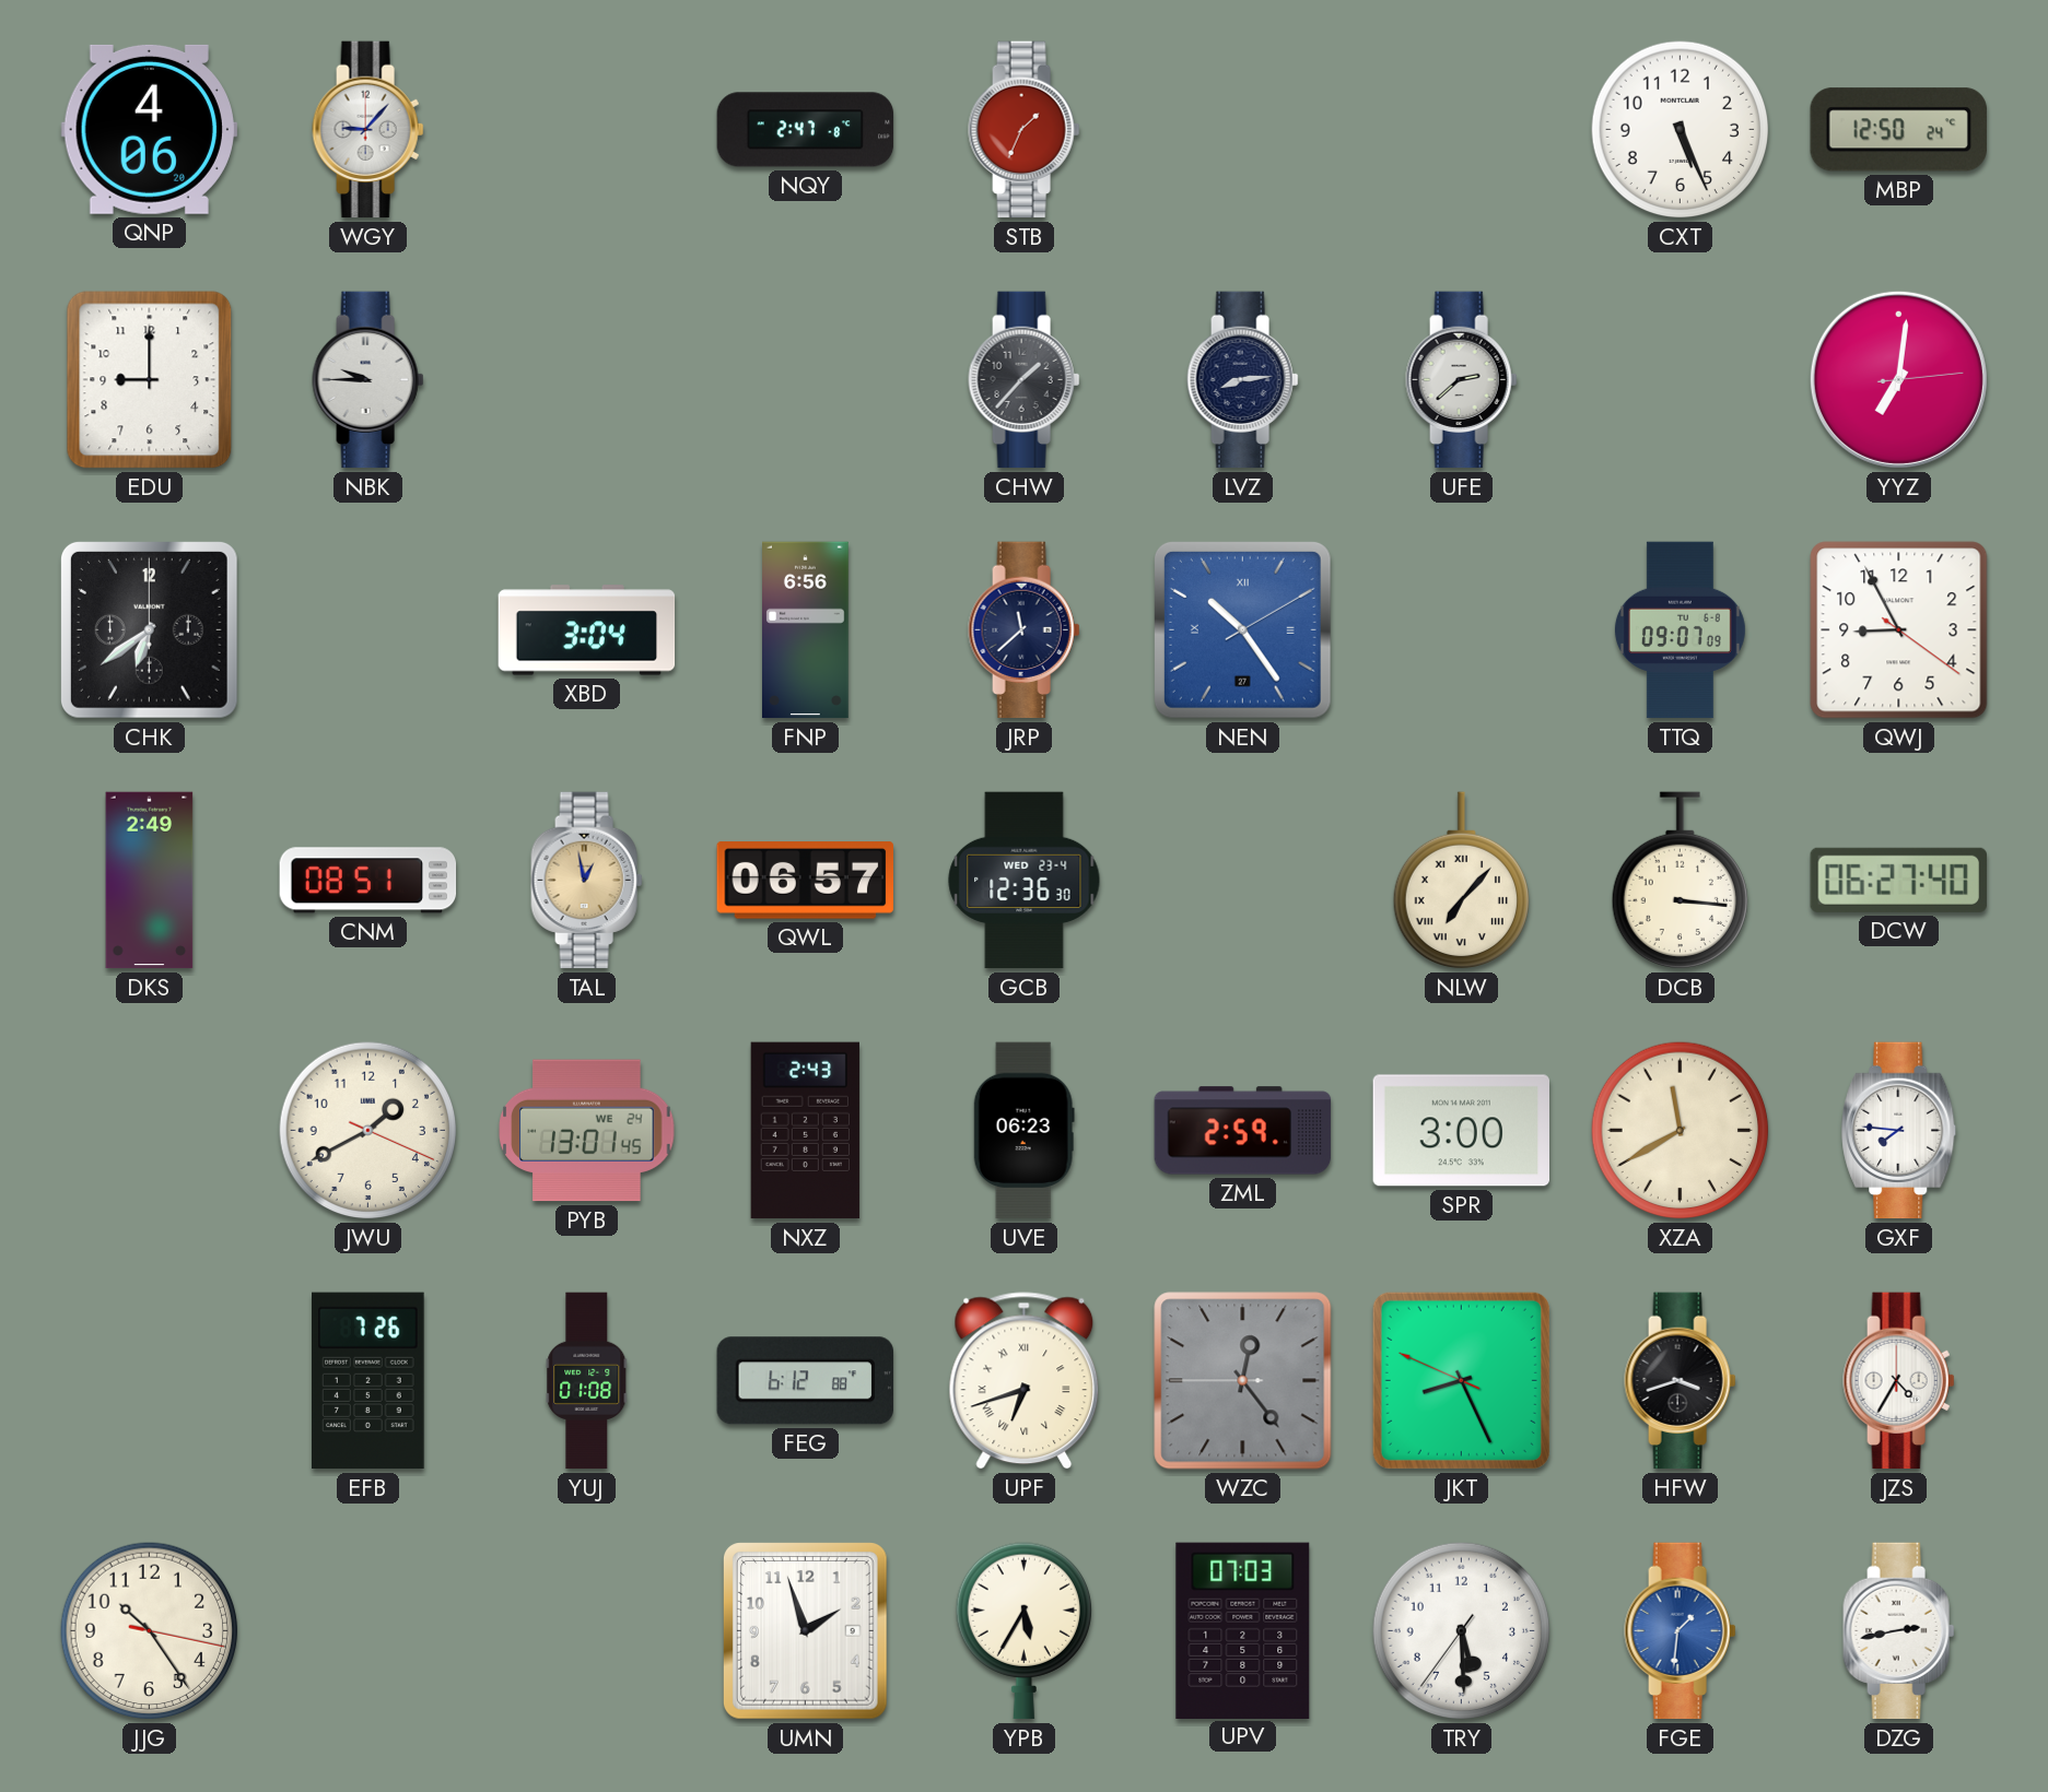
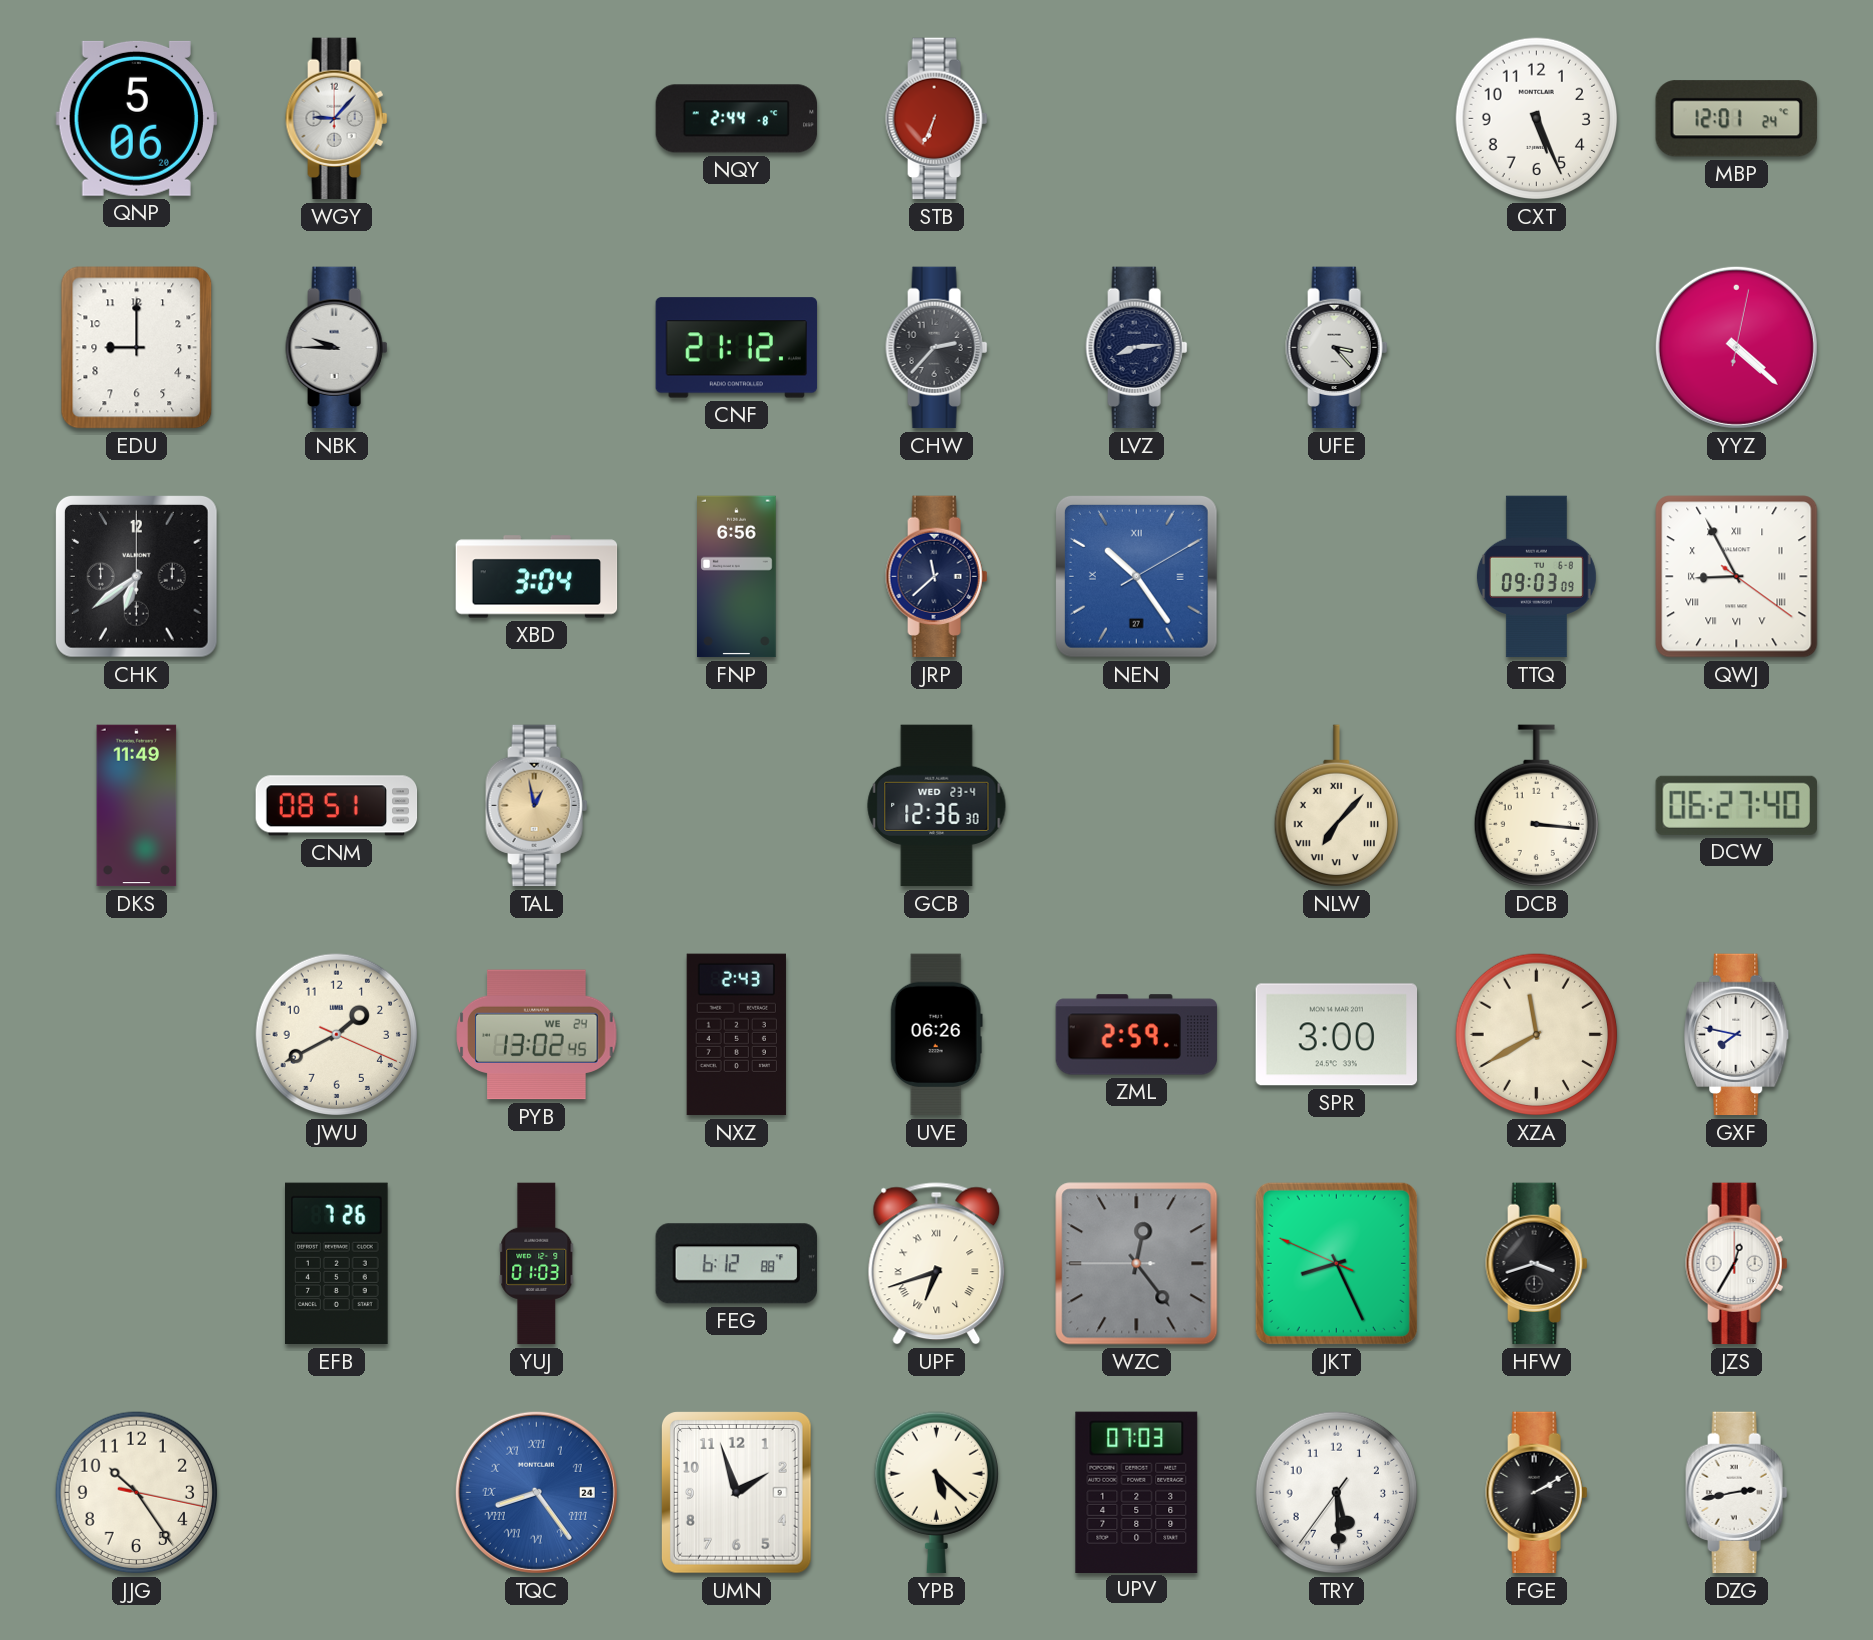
QNP: 4:06 -> 5:06
NQY: 2:47 -> 2:44
STB: 1:34 -> 6:34
MBP: 12:50 -> 12:01
CNF: none -> 21:12
CHW: 1:37 -> 2:37
UFE: 2:38 -> 3:23
YYZ: 7:01 -> 4:22
TTQ: 09:07 -> 09:03
QWJ numerals: Arabic -> Roman
DKS: 2:49 -> 11:49
QWL: 06:57 -> none
PYB: 13:01 -> 13:02
UVE: 06:23 -> 06:26
GXF: 7:46 -> 7:47
YUJ: 01:08 -> 01:03
JZS: 4:35 -> 12:35
TQC: none -> 8:24
YPB: 5:35 -> 5:22
FGE: 1:31 -> 2:10
FGE dial: blue -> black
